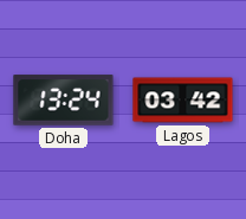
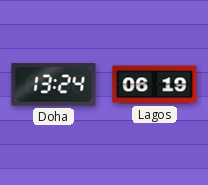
Lagos: 03:42 -> 06:19
